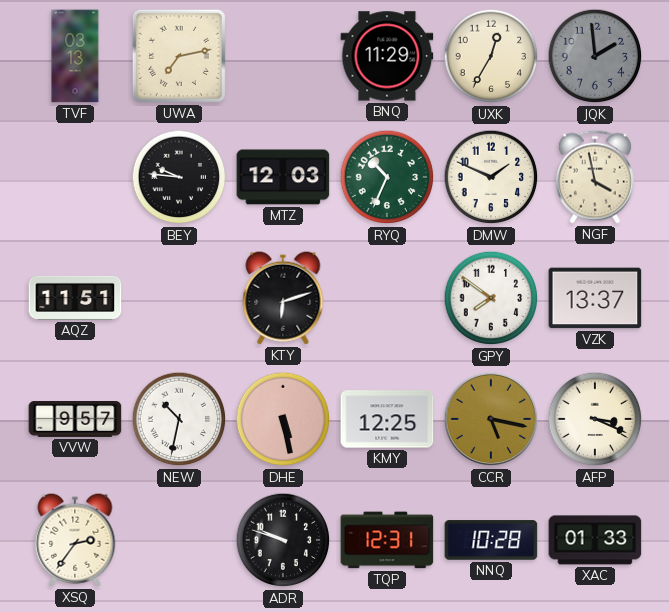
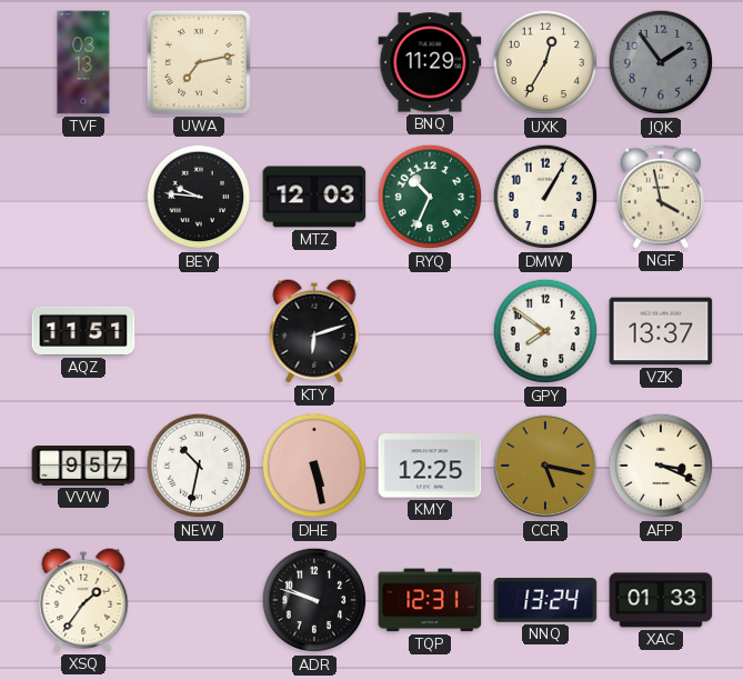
JQK: 1:59 -> 1:54
DMW: 1:49 -> 1:05
XSQ: 2:36 -> 1:36
NNQ: 10:28 -> 13:24
